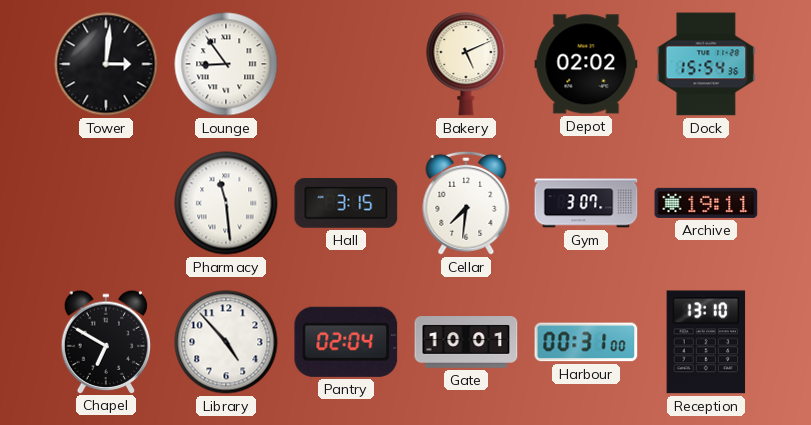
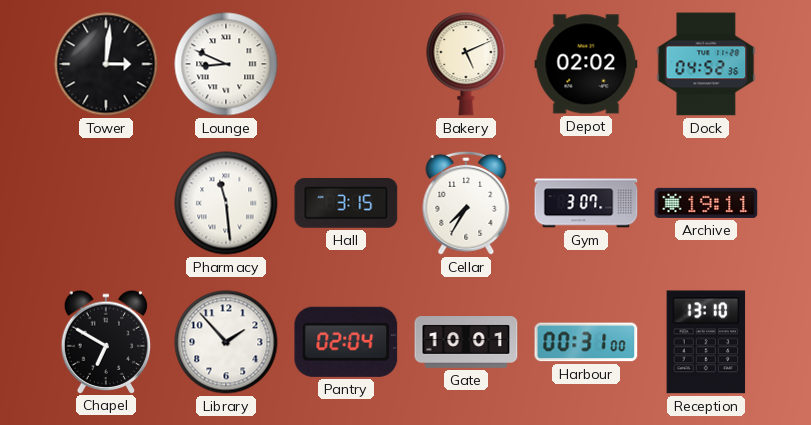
Lounge: 8:54 -> 8:49
Dock: 15:54 -> 04:52
Cellar: 7:31 -> 7:35
Library: 4:53 -> 1:53
